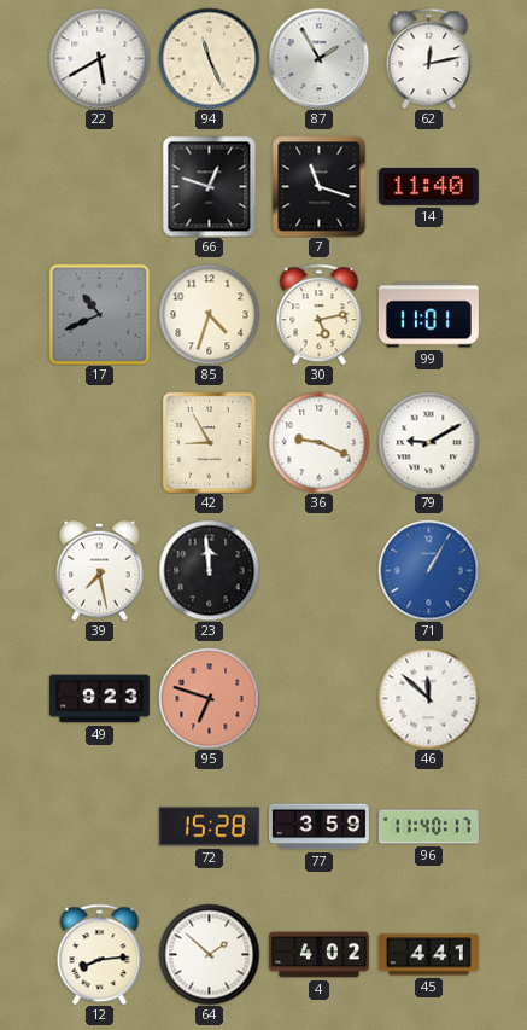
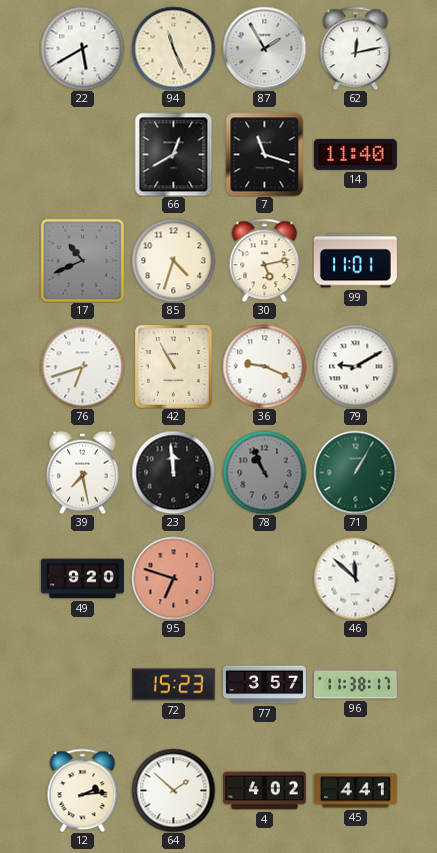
66: 12:48 -> 12:40
76: none -> 6:42
42: 8:55 -> 10:55
78: none -> 10:56
71 dial: blue -> green
49: 9:23 -> 9:20
72: 15:28 -> 15:23
77: 3:59 -> 3:57
96: 11:40 -> 11:38
12: 8:14 -> 2:14
